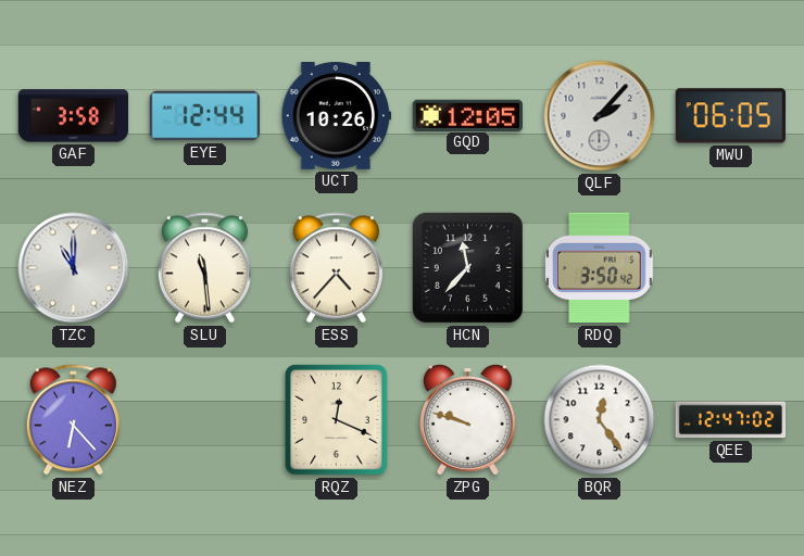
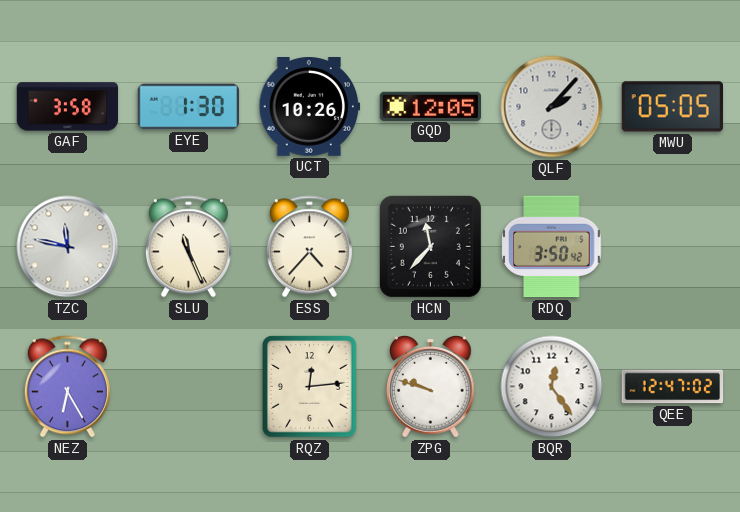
EYE: 12:44 -> 1:30
MWU: 06:05 -> 05:05
TZC: 11:00 -> 11:47
SLU: 11:29 -> 11:26
NEZ: 6:23 -> 6:25
RQZ: 12:19 -> 12:14
